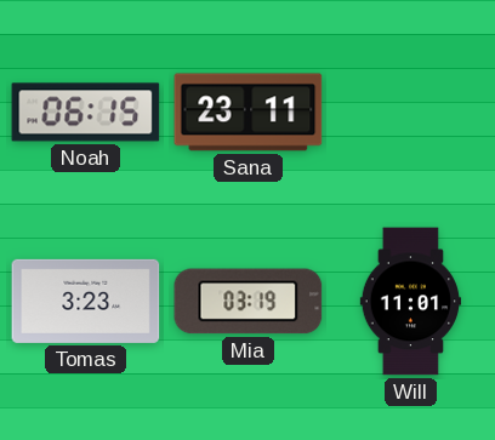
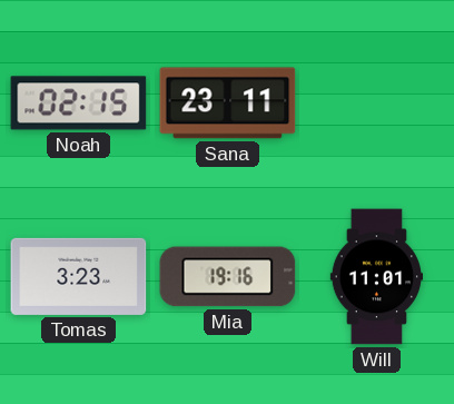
Noah: 06:15 -> 02:15
Mia: 03:19 -> 19:16
